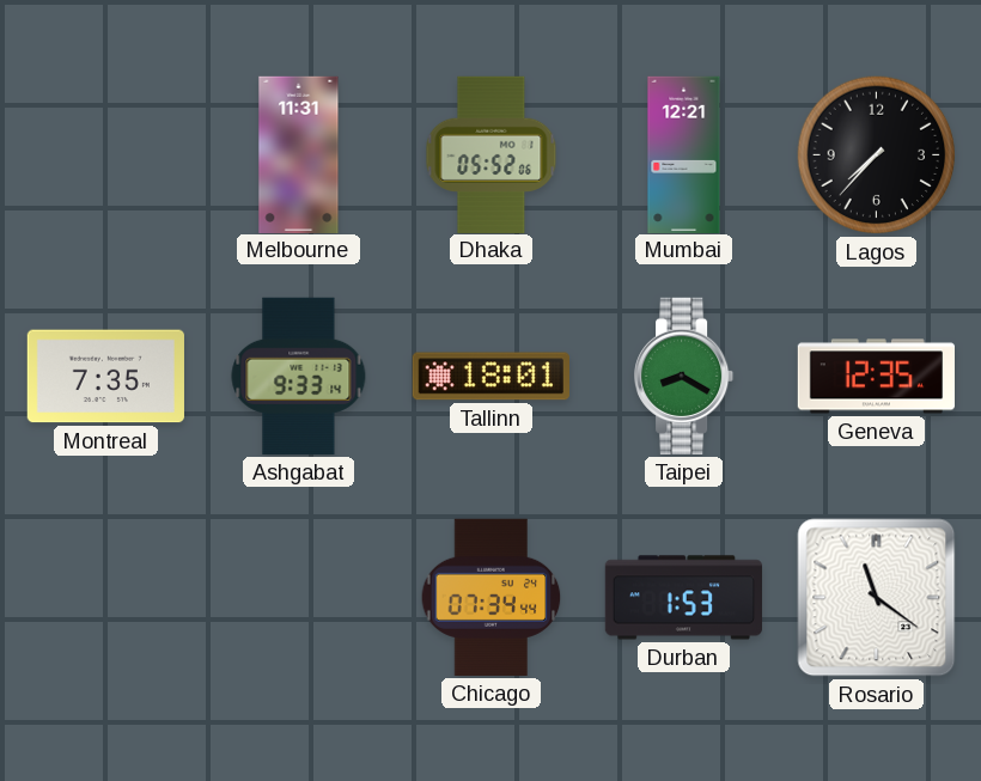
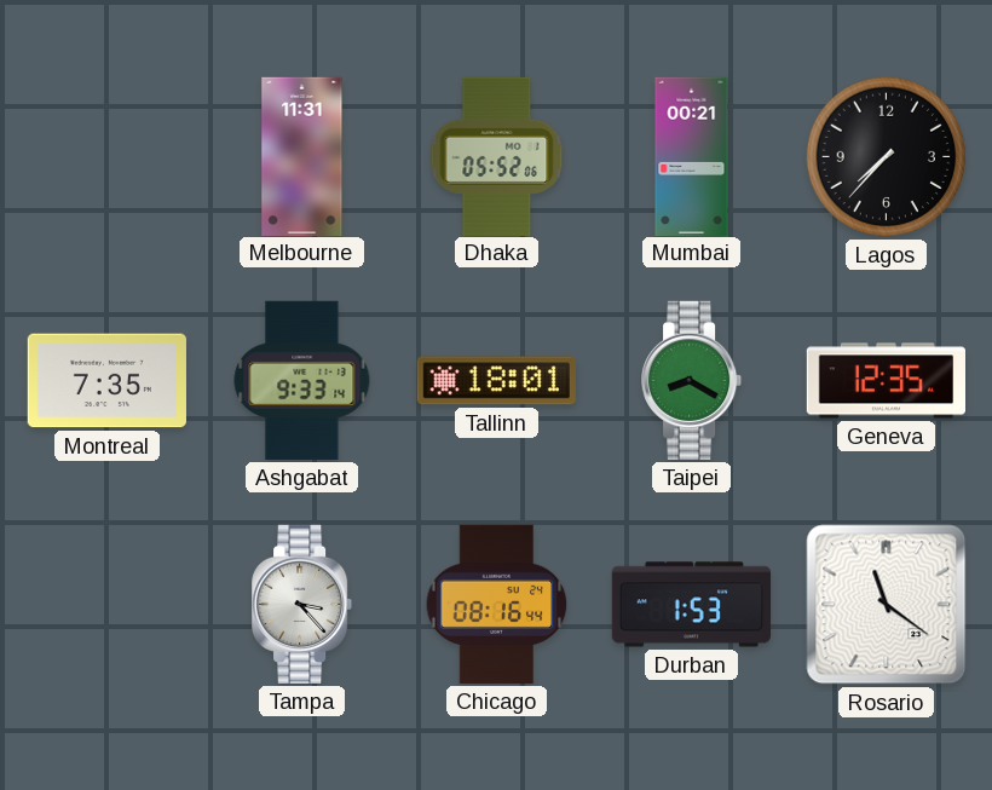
Mumbai: 12:21 -> 00:21
Tampa: none -> 3:23
Chicago: 07:34 -> 08:16
